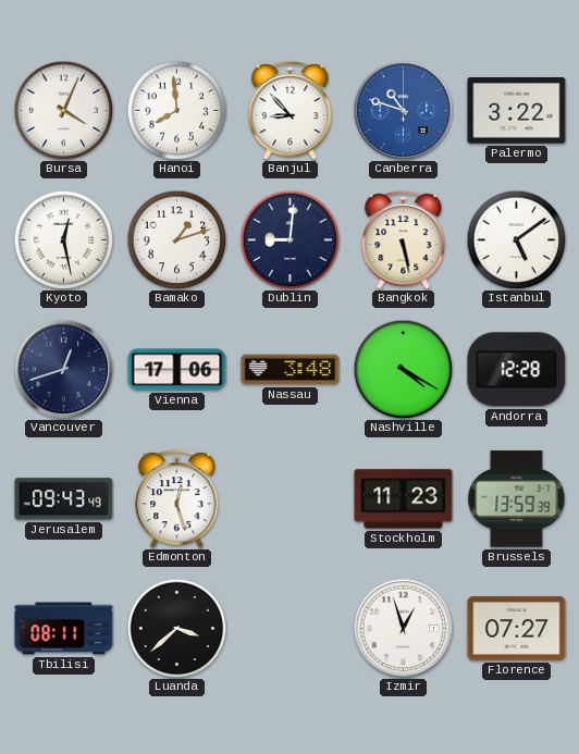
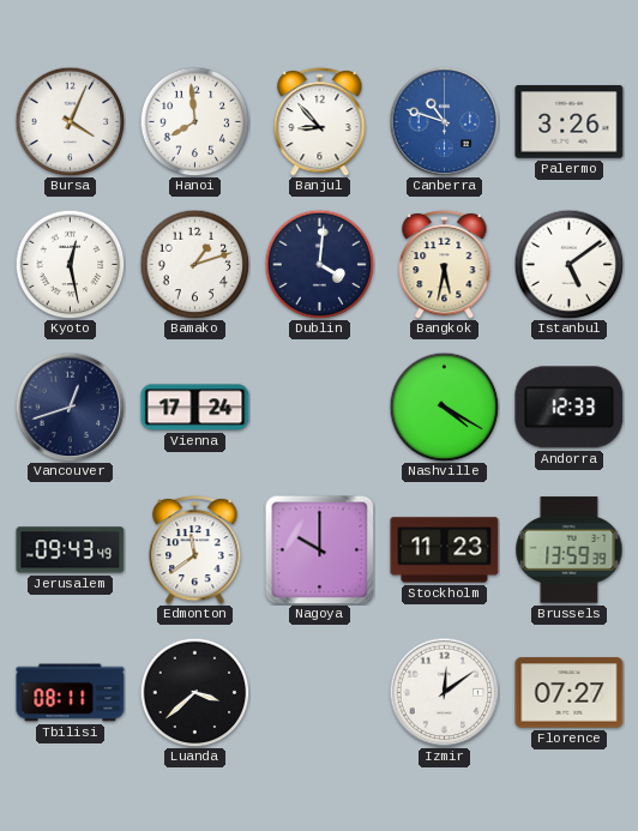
Palermo: 3:22 -> 3:26
Dublin: 9:01 -> 4:01
Bangkok: 5:28 -> 5:32
Vienna: 17:06 -> 17:24
Nassau: 3:48 -> none
Andorra: 12:28 -> 12:33
Edmonton: 12:27 -> 11:39
Nagoya: none -> 10:00
Izmir: 12:57 -> 12:09
